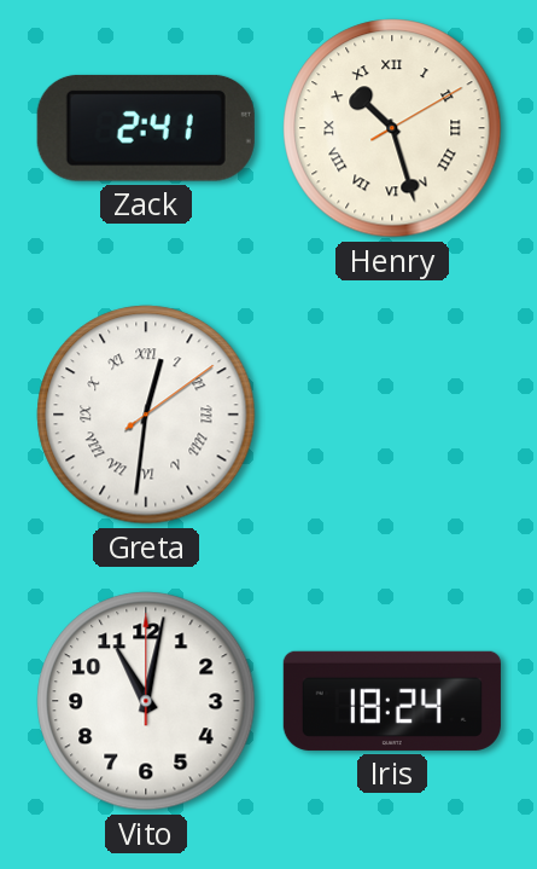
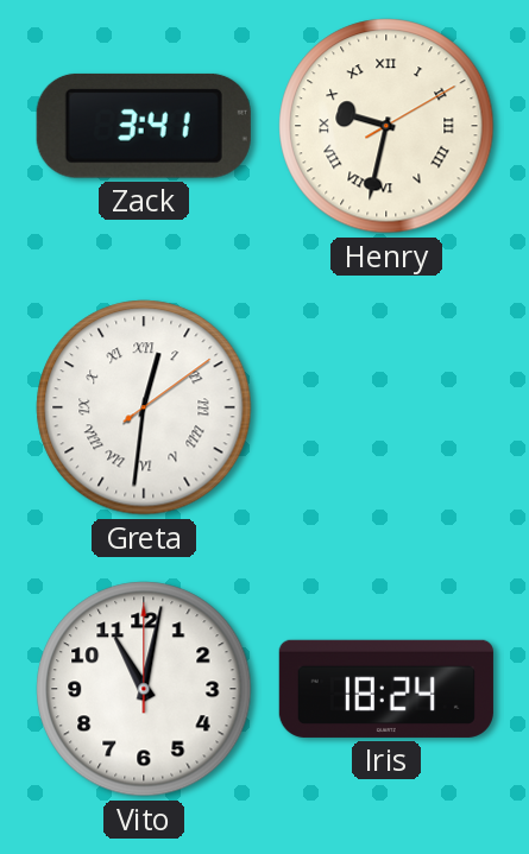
Zack: 2:41 -> 3:41
Henry: 10:27 -> 9:32
